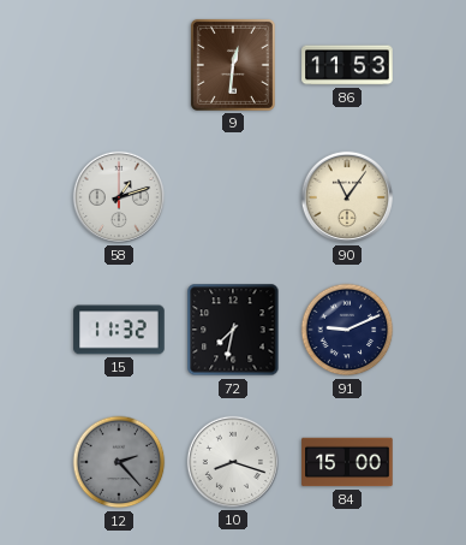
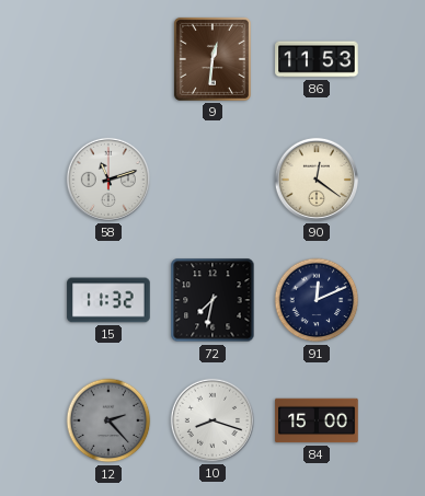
58: 1:12 -> 11:12
90: 11:06 -> 12:21
91: 9:11 -> 12:11
